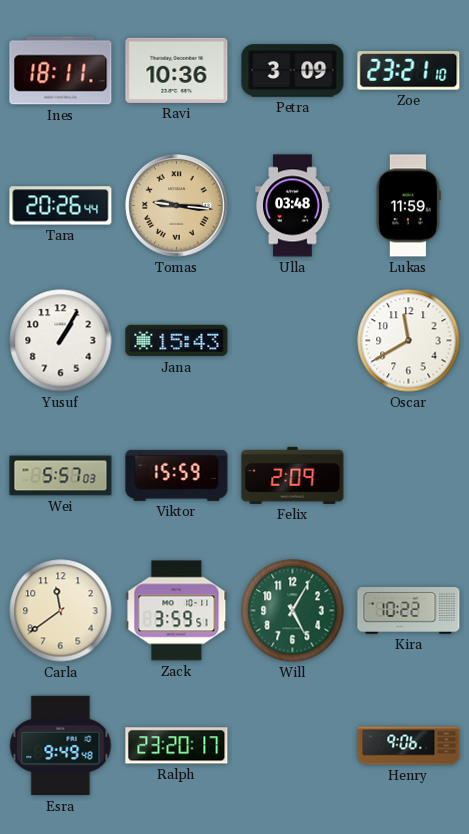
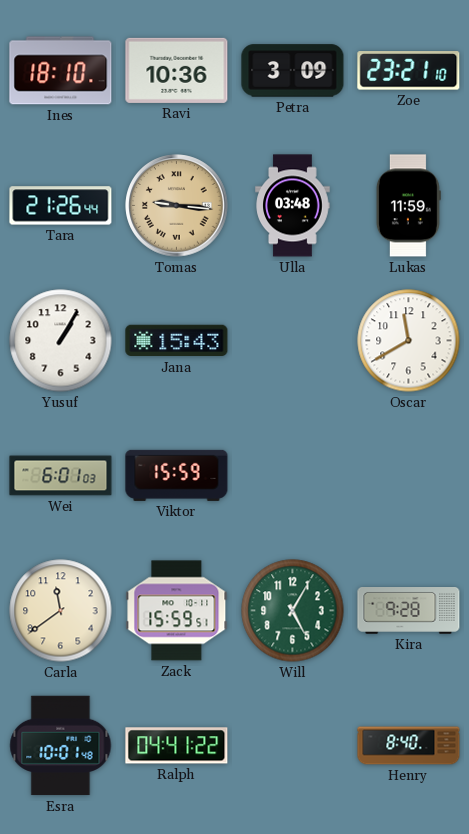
Ines: 18:11 -> 18:10
Tara: 20:26 -> 21:26
Wei: 5:57 -> 6:01
Felix: 2:09 -> none
Zack: 3:59 -> 15:59
Kira: 10:22 -> 9:28
Esra: 9:49 -> 10:01
Ralph: 23:20 -> 04:41
Henry: 9:06 -> 8:40
